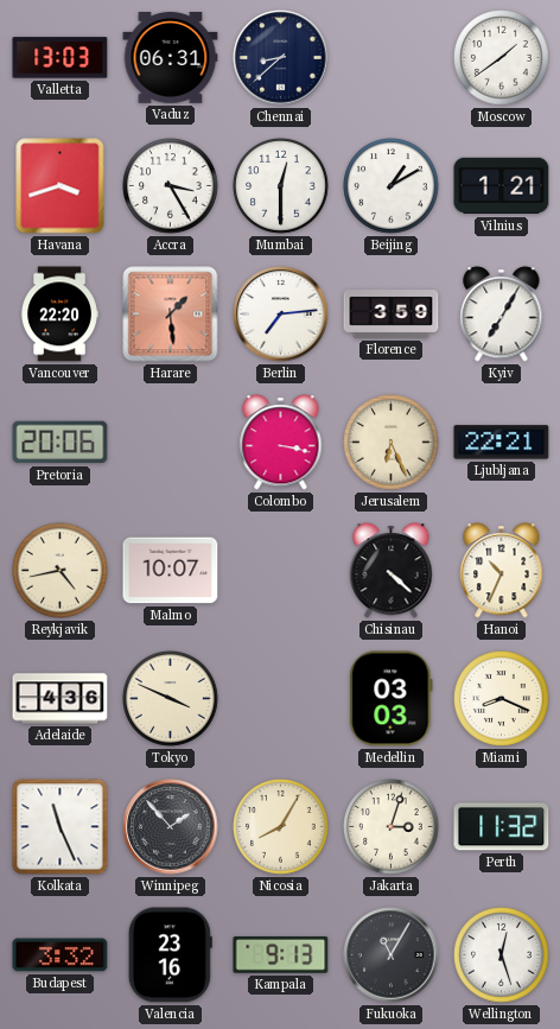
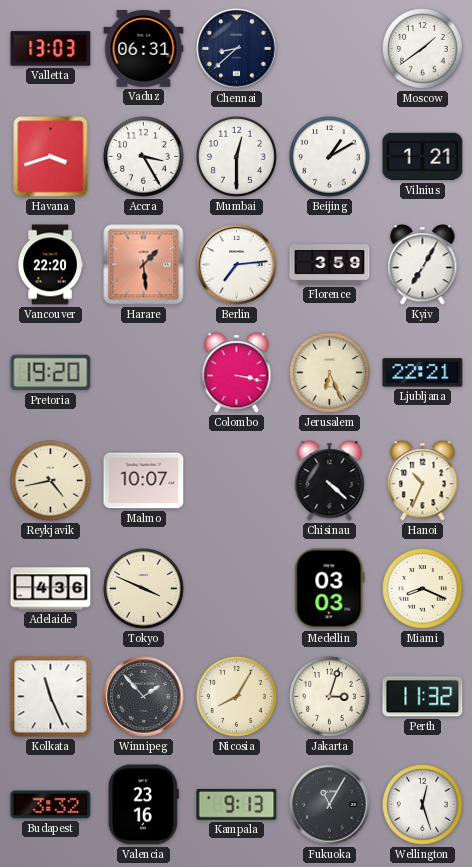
Pretoria: 20:06 -> 19:20
